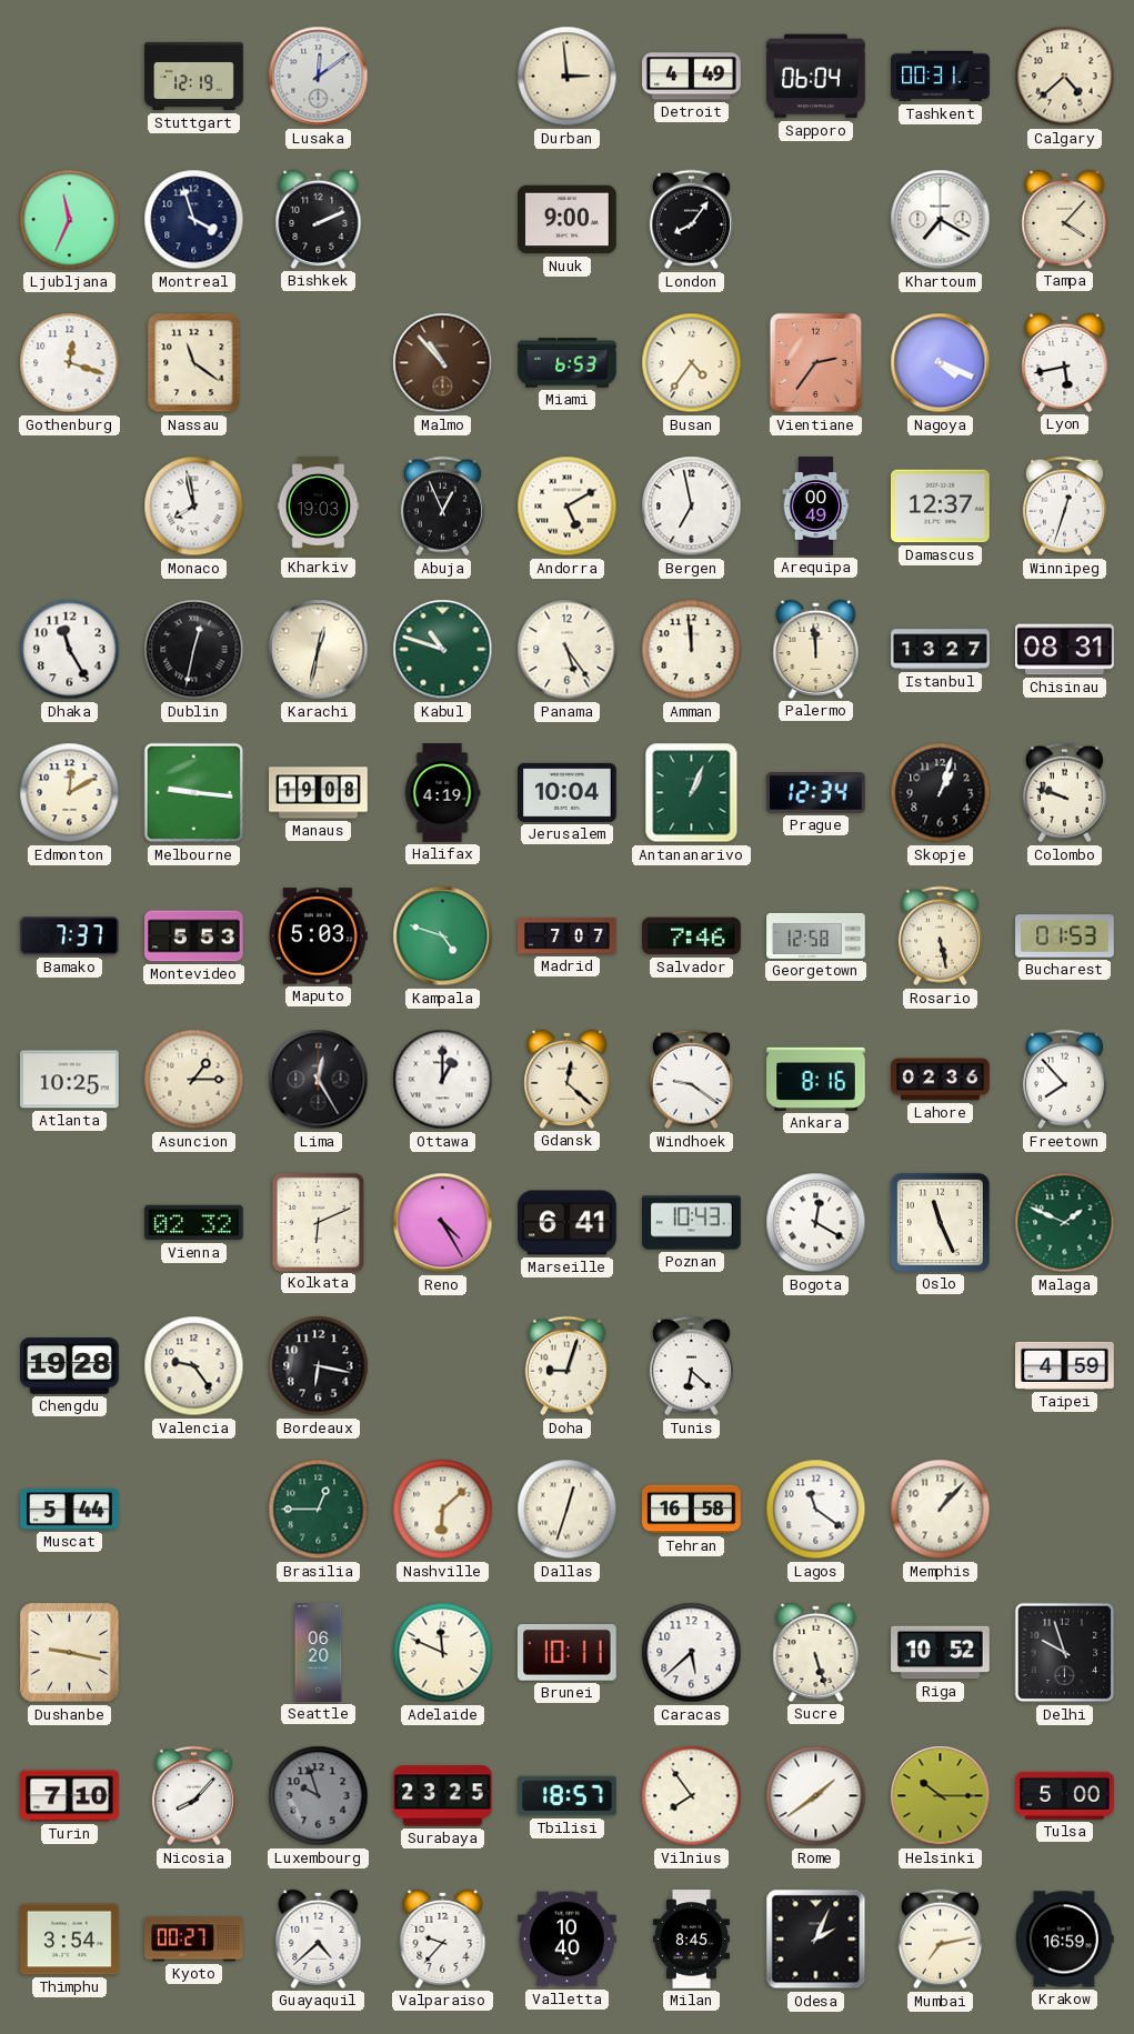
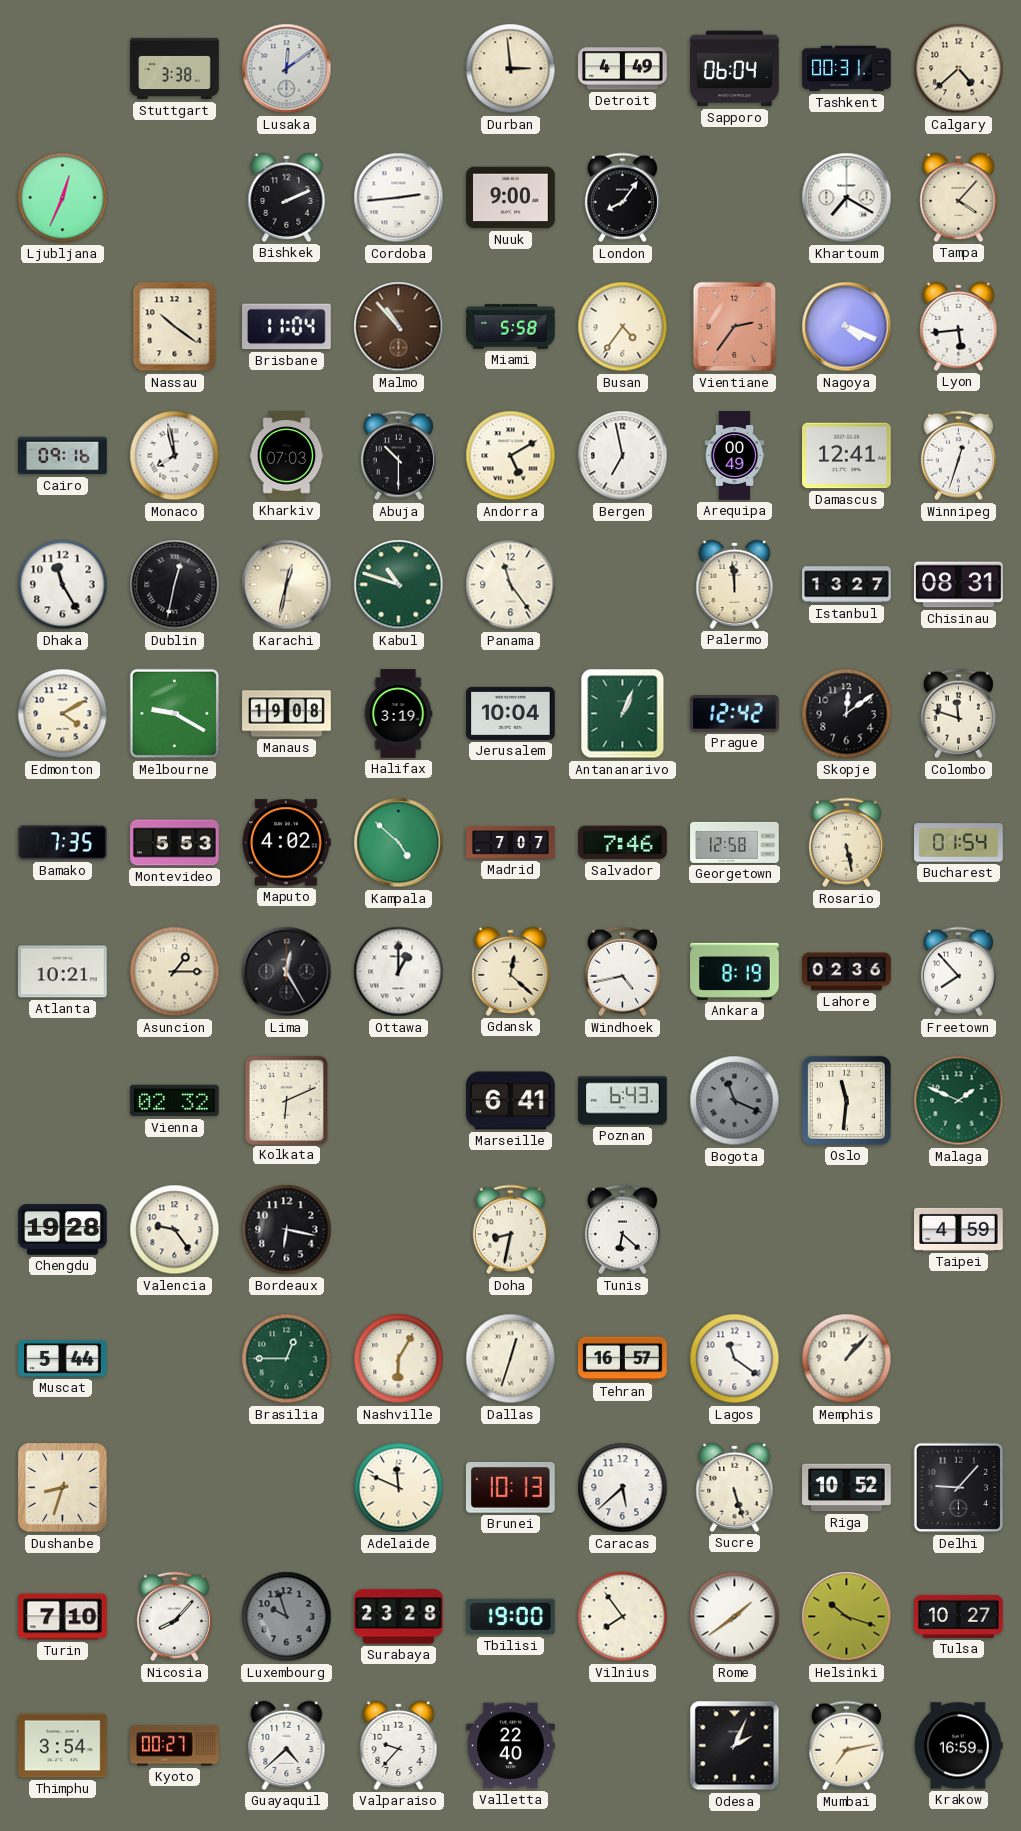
Stuttgart: 12:19 -> 3:38
Ljubljana: 11:34 -> 12:34
Montreal: 3:57 -> none
Cordoba: none -> 2:44
Gothenburg: 12:18 -> none
Nassau: 11:21 -> 10:21
Brisbane: none -> 11:04
Miami: 6:53 -> 5:58
Lyon: 5:43 -> 5:44
Cairo: none -> 09:16
Kharkiv: 19:03 -> 07:03
Abuja: 12:56 -> 10:30
Damascus: 12:37 -> 12:41
Panama: 5:24 -> 11:24
Amman: 11:59 -> none
Edmonton: 12:10 -> 4:10
Melbourne: 9:16 -> 9:20
Halifax: 4:19 -> 3:19
Prague: 12:34 -> 12:42
Skopje: 1:03 -> 12:09
Colombo: 9:48 -> 11:48
Bamako: 7:37 -> 7:35
Maputo: 5:03 -> 4:02
Kampala: 4:48 -> 4:52
Bucharest: 01:53 -> 01:54
Atlanta: 10:25 -> 10:21
Windhoek: 9:21 -> 4:43
Ankara: 8:16 -> 8:19
Reno: 4:25 -> none
Poznan: 10:43 -> 6:43
Bogota: 12:20 -> 11:19
Bogota dial: white -> grey
Oslo: 11:26 -> 11:31
Doha: 9:03 -> 8:32
Nashville: 6:08 -> 6:05
Tehran: 16:58 -> 16:57
Dushanbe: 9:17 -> 8:33
Seattle: 06:20 -> none
Brunei: 10:11 -> 10:13
Delhi: 9:57 -> 9:07
Surabaya: 23:25 -> 23:28
Tbilisi: 18:57 -> 19:00
Helsinki: 10:15 -> 10:18
Tulsa: 5:00 -> 10:27
Valletta: 10:40 -> 22:40
Milan: 8:45 -> none
